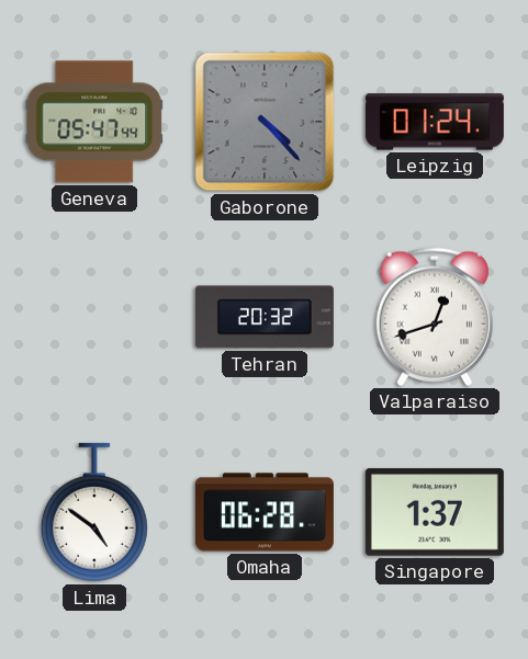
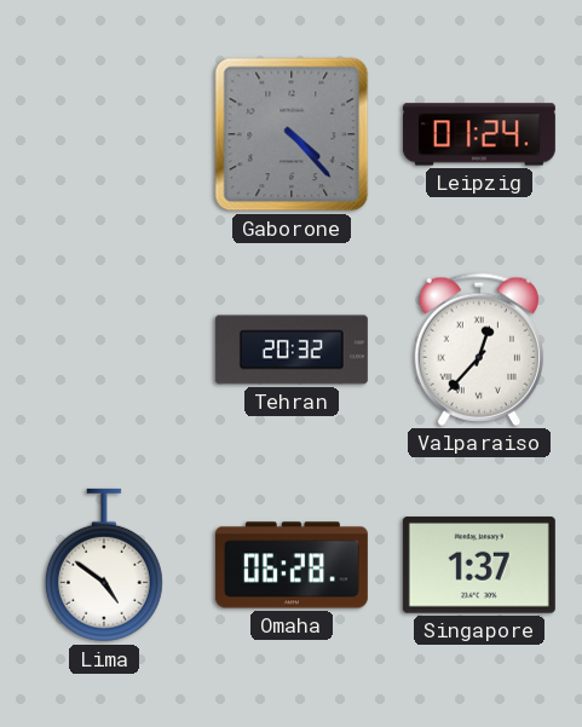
Geneva: 05:47 -> none
Valparaiso: 12:42 -> 12:37
